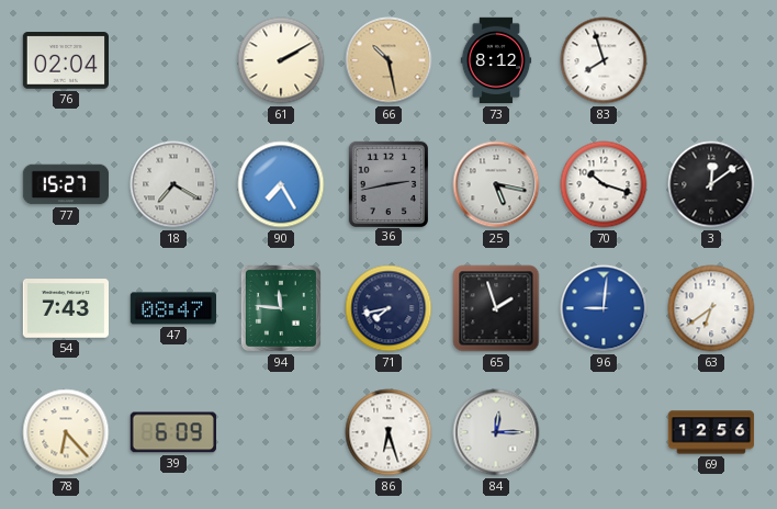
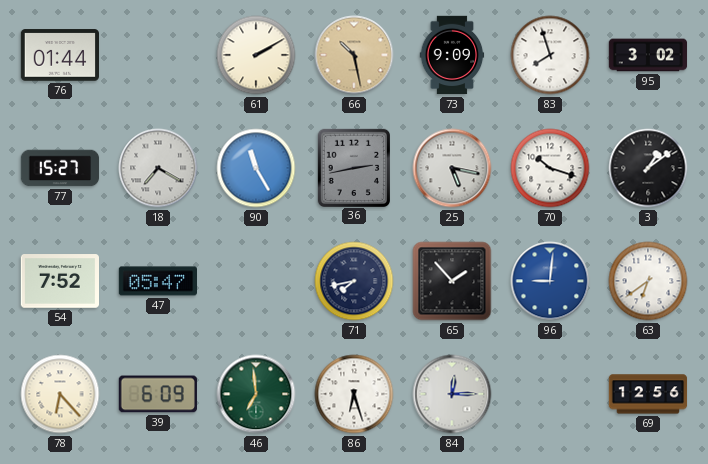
76: 02:04 -> 01:44
73: 8:12 -> 9:09
95: none -> 3:02
90: 7:25 -> 11:25
3: 12:09 -> 1:09
54: 7:43 -> 7:52
47: 08:47 -> 05:47
94: 11:46 -> none
65: 1:57 -> 1:53
46: none -> 6:59
